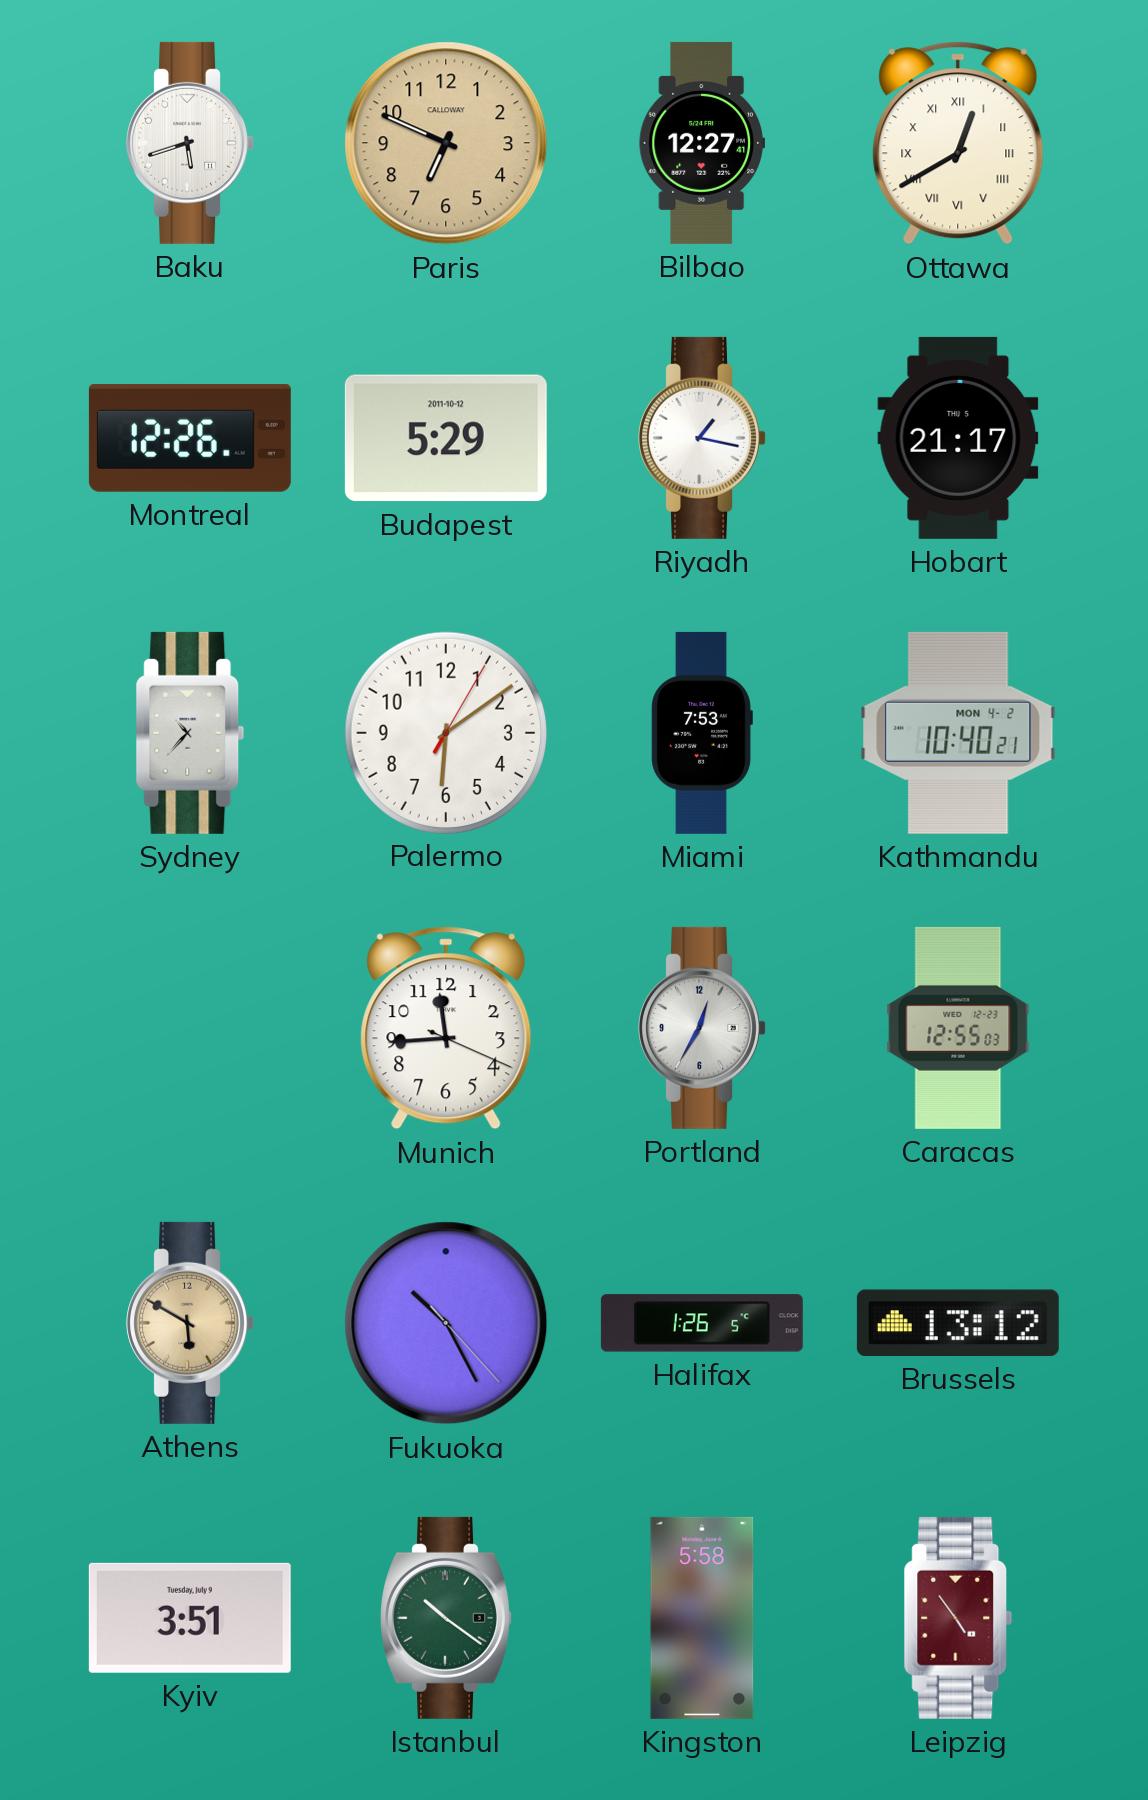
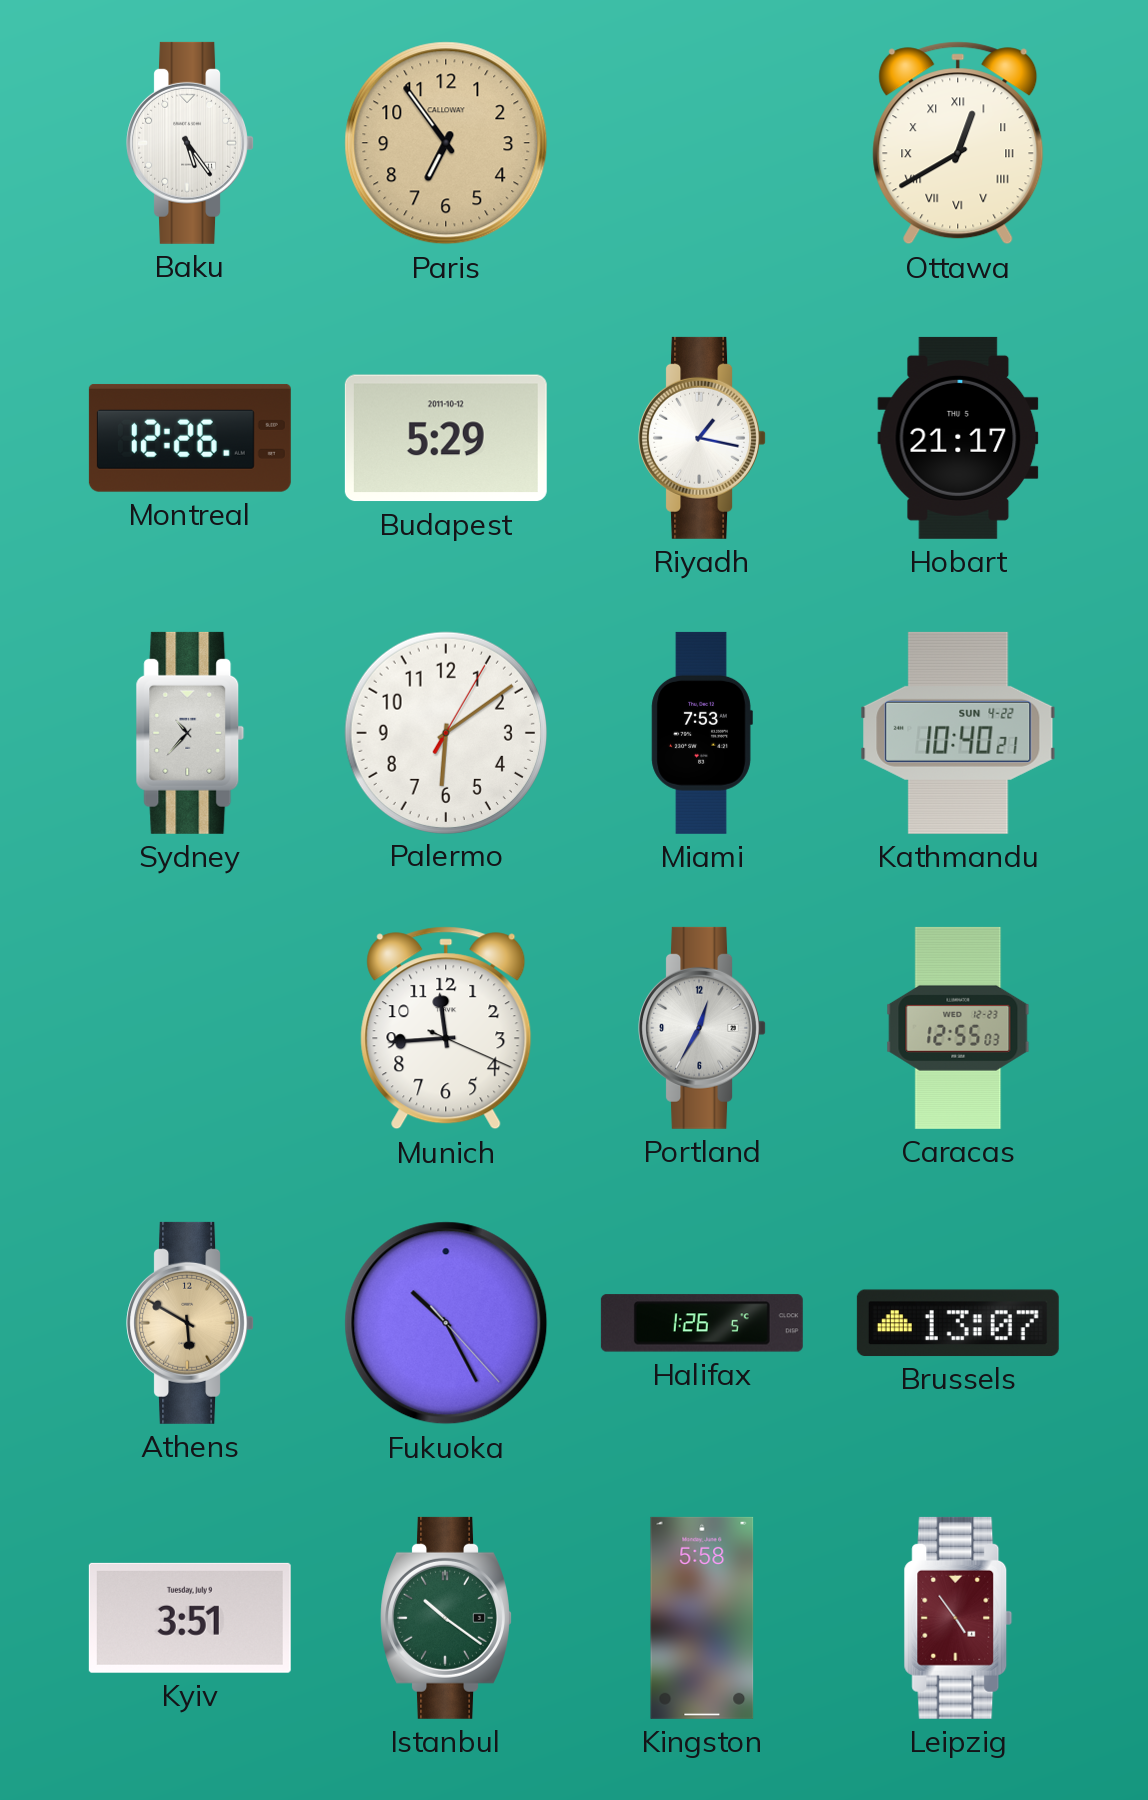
Baku: 5:42 -> 5:24
Paris: 6:49 -> 6:54
Bilbao: 12:27 -> none
Kathmandu date: MON 4-2 -> SUN 4-22
Brussels: 13:12 -> 13:07
